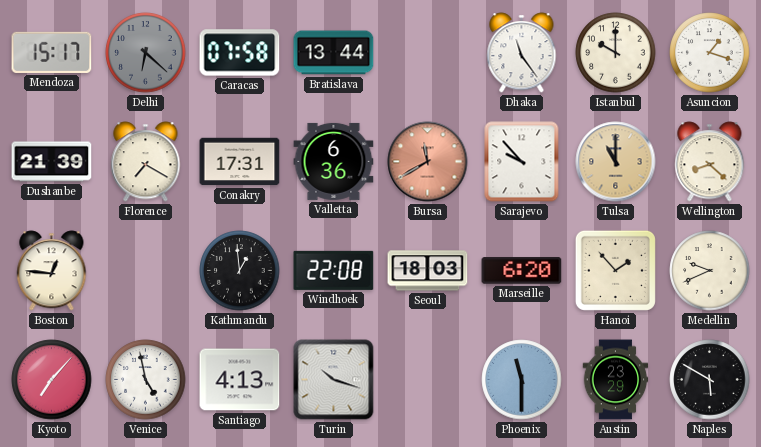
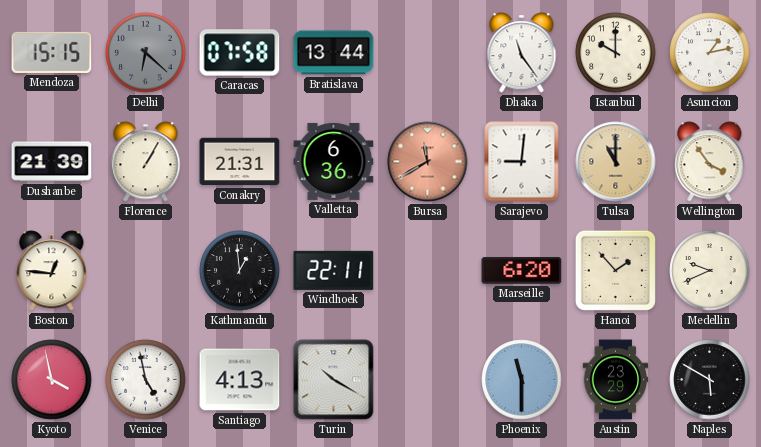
Mendoza: 15:17 -> 15:15
Asuncion: 1:18 -> 1:13
Florence: 7:20 -> 1:05
Conakry: 17:31 -> 21:31
Sarajevo: 9:53 -> 9:01
Wellington: 8:22 -> 3:54
Windhoek: 22:08 -> 22:11
Seoul: 18:03 -> none
Kyoto: 7:07 -> 3:58
Turin: 10:18 -> 10:20
